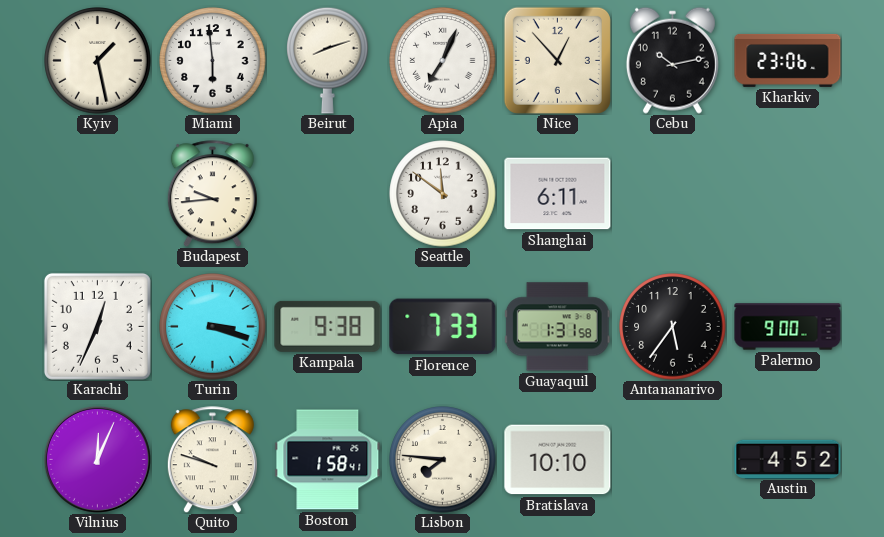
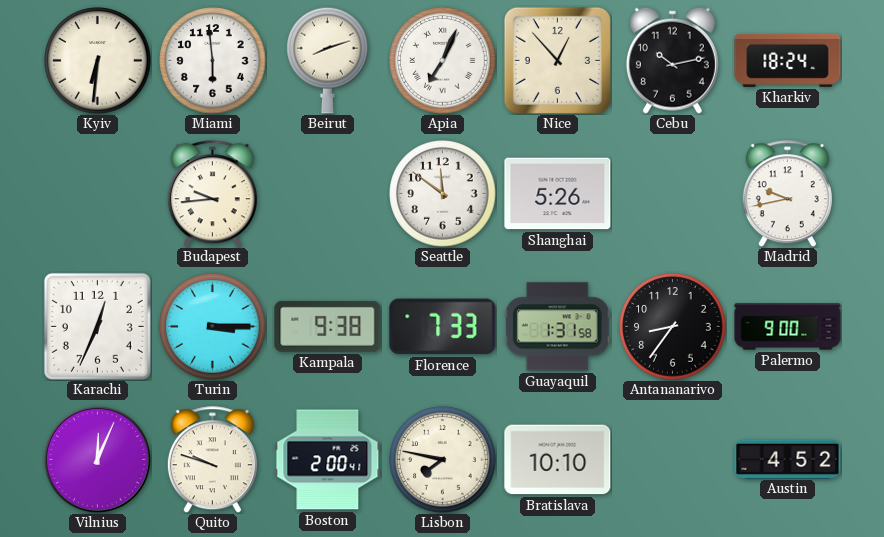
Kyiv: 1:28 -> 6:31
Kharkiv: 23:06 -> 18:24
Shanghai: 6:11 -> 5:26
Madrid: none -> 9:43
Turin: 3:18 -> 3:15
Antananarivo: 5:36 -> 8:36
Boston: 1:58 -> 2:00
Lisbon: 7:46 -> 7:47
